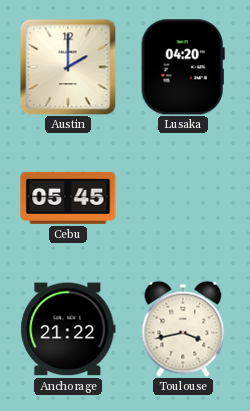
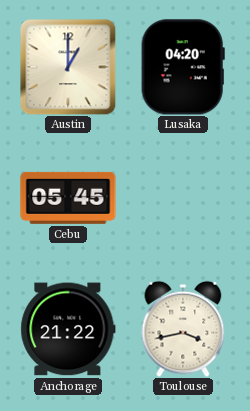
Austin: 2:00 -> 1:00
